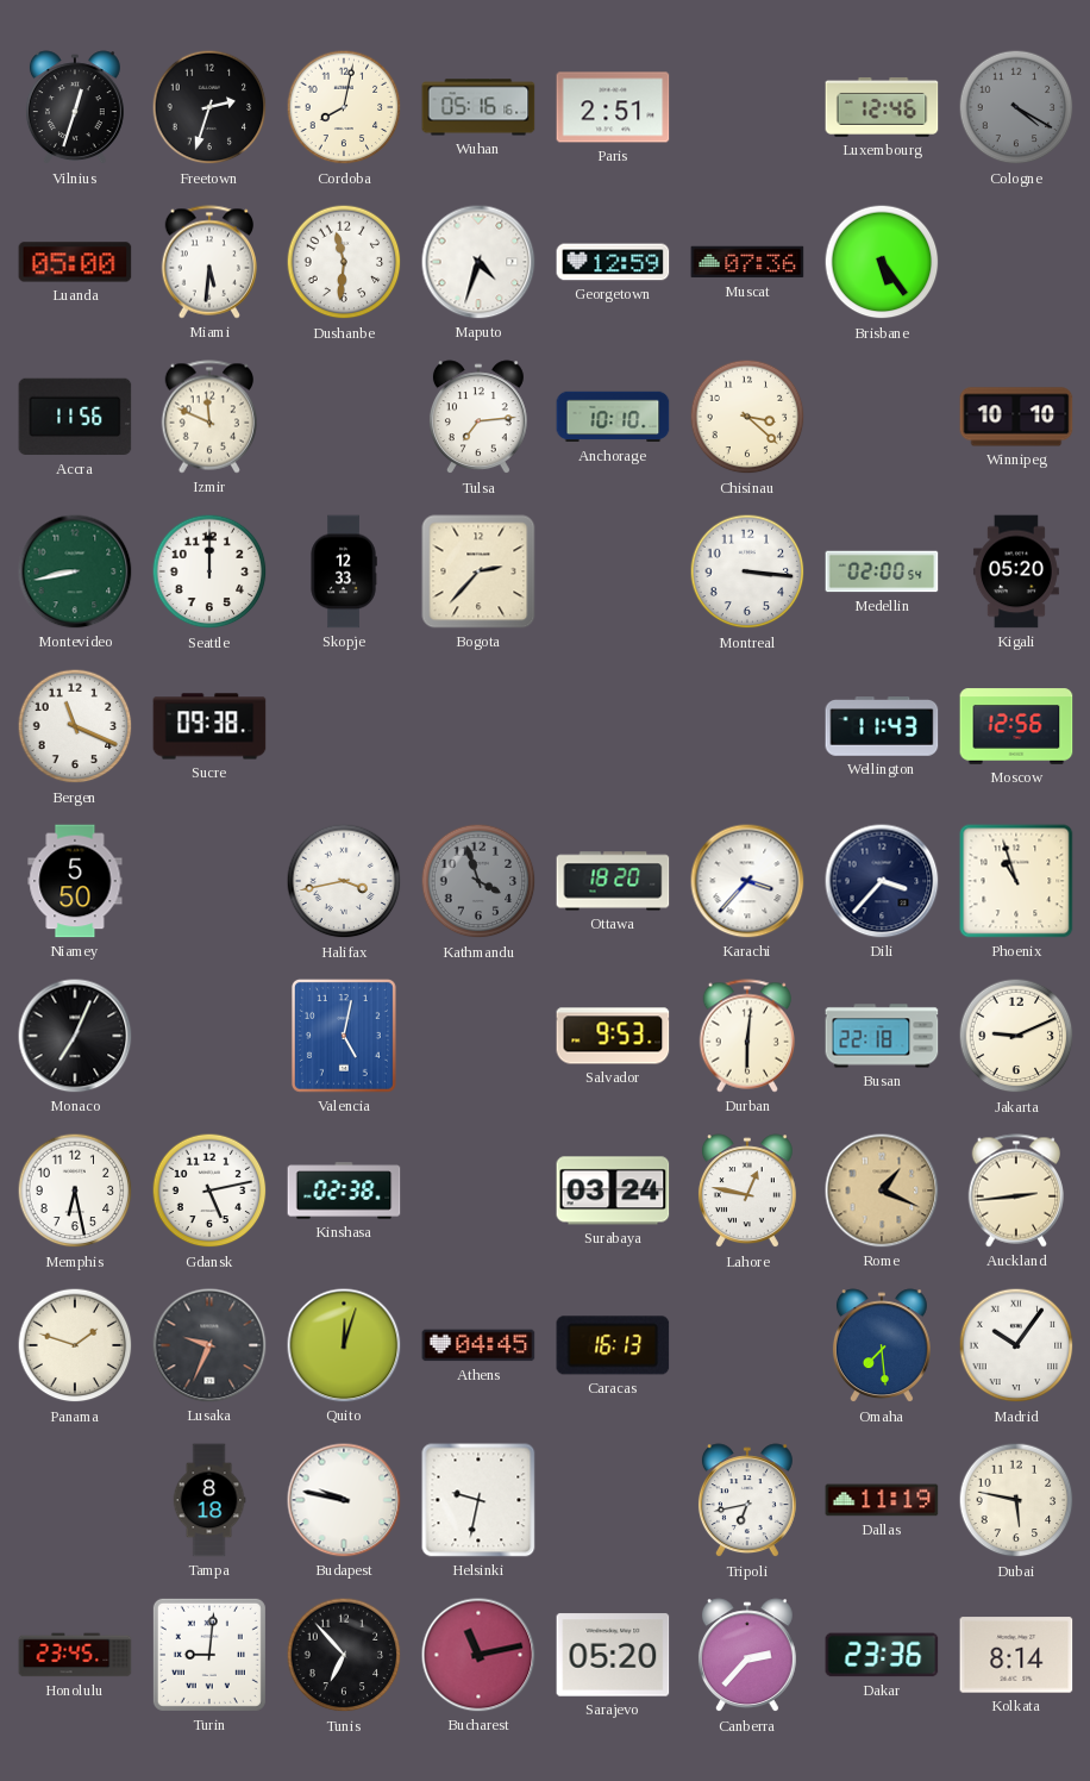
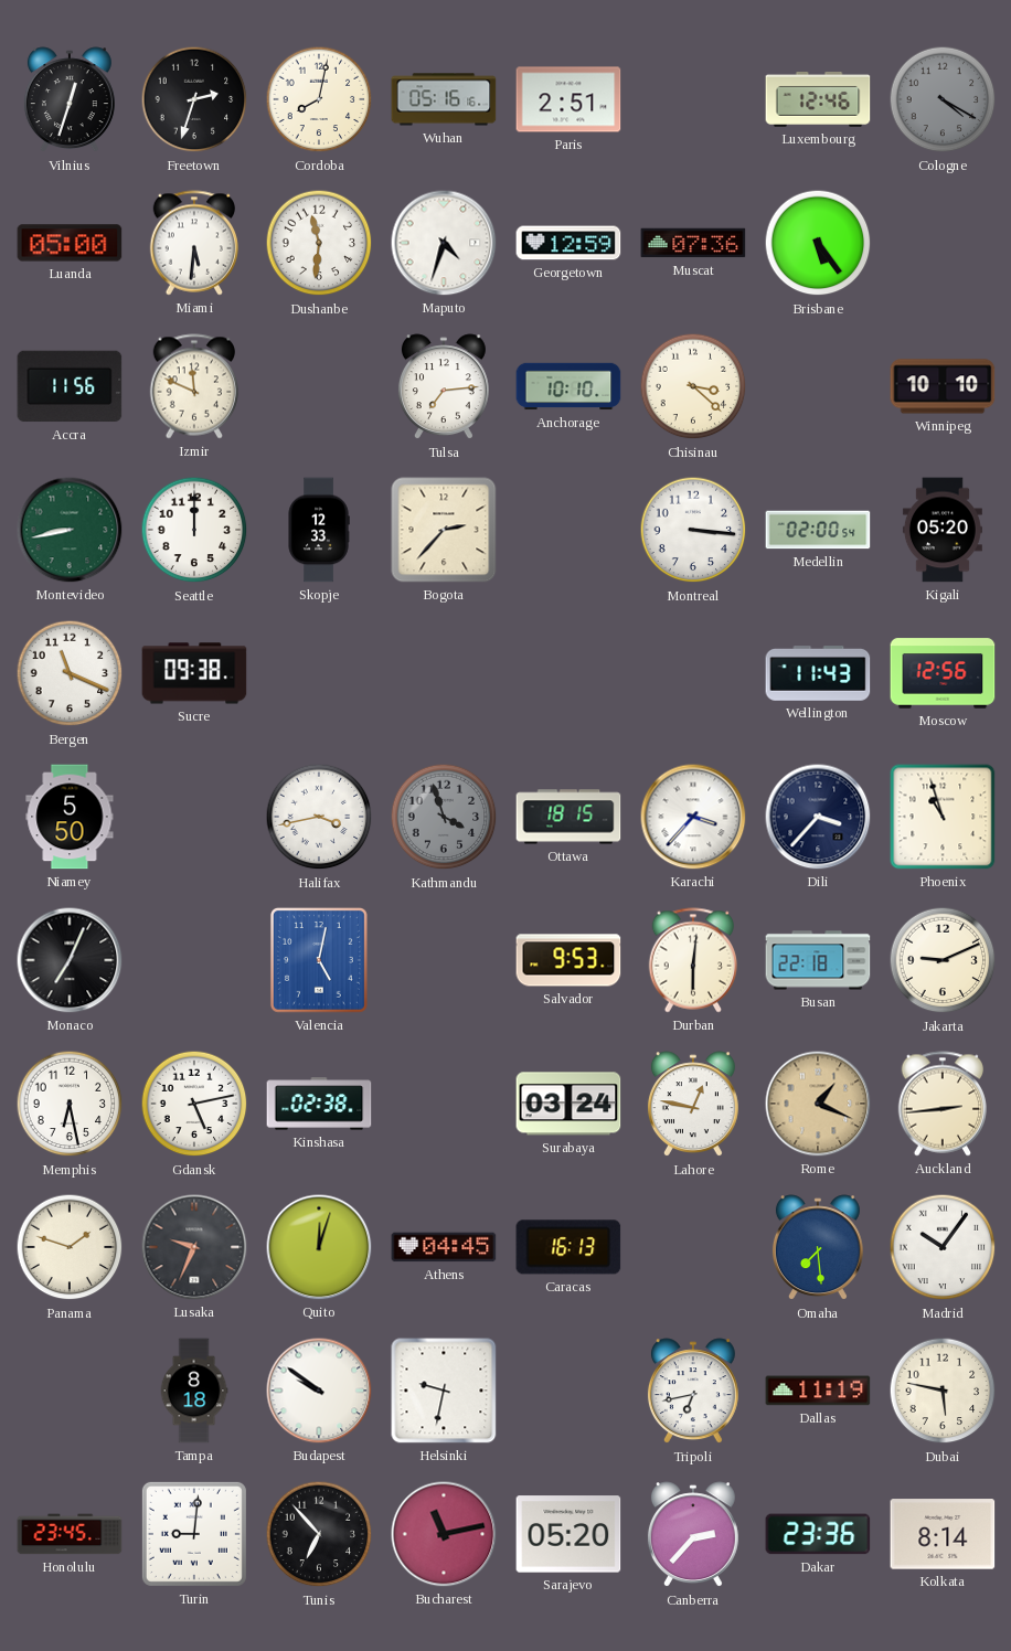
Ottawa: 18:20 -> 18:15
Budapest: 9:47 -> 9:51
